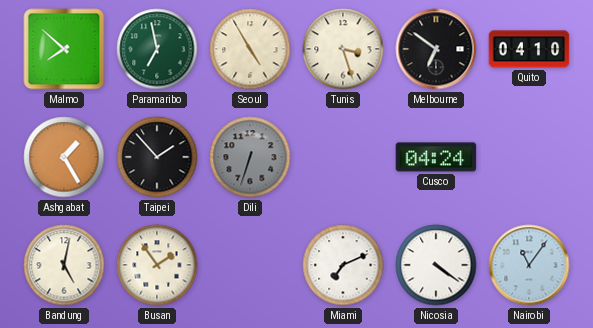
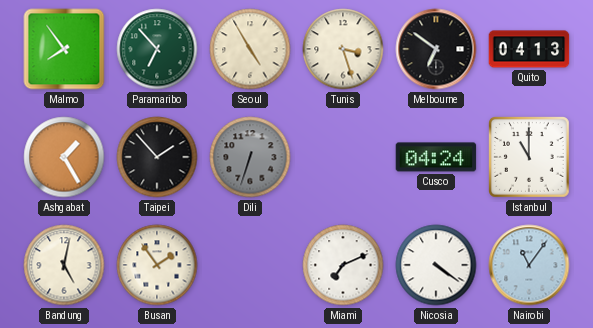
Malmo: 7:52 -> 7:54
Paramaribo: 6:58 -> 6:53
Quito: 04:10 -> 04:13
Istanbul: none -> 11:00
